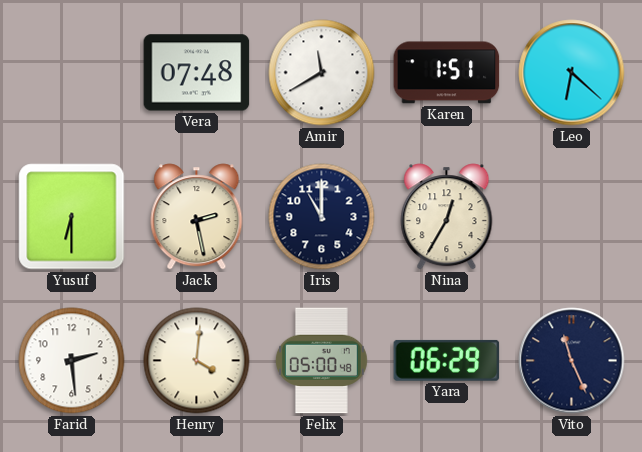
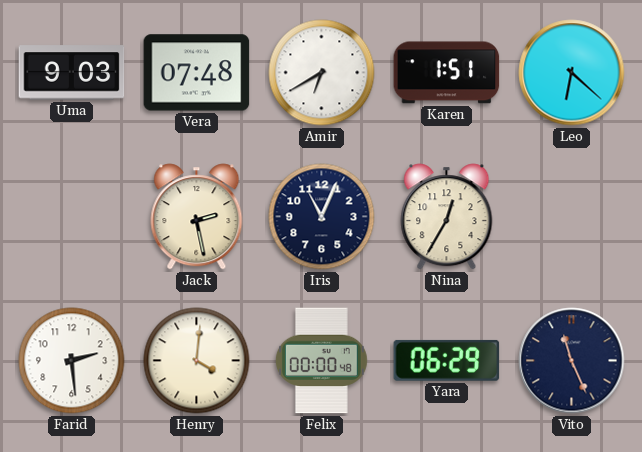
Uma: none -> 9:03
Amir: 11:40 -> 6:40
Yusuf: 6:30 -> none
Iris: 11:00 -> 11:04
Felix: 05:00 -> 00:00
